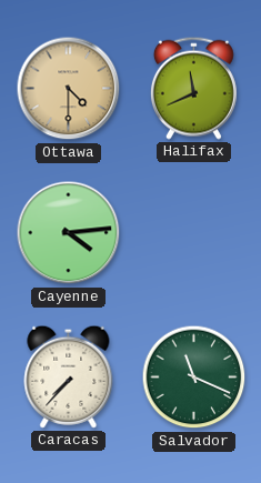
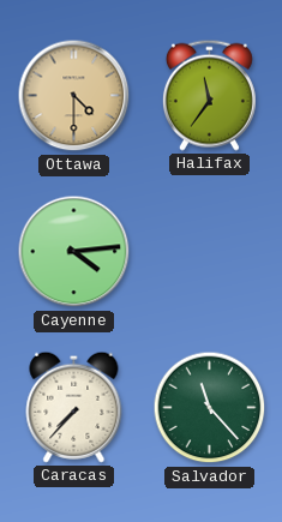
Halifax: 11:41 -> 11:36
Salvador: 11:19 -> 11:23
